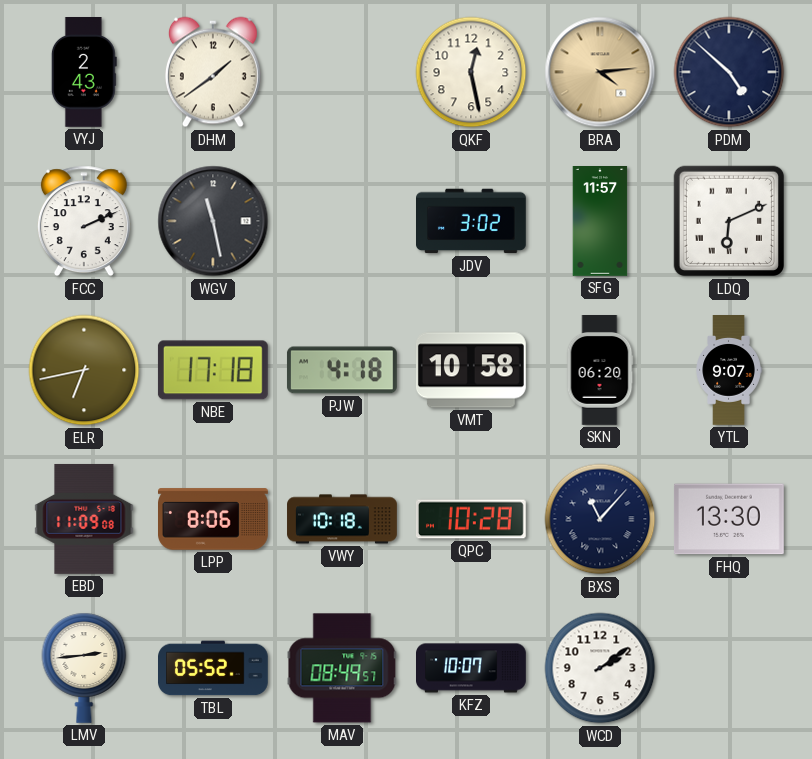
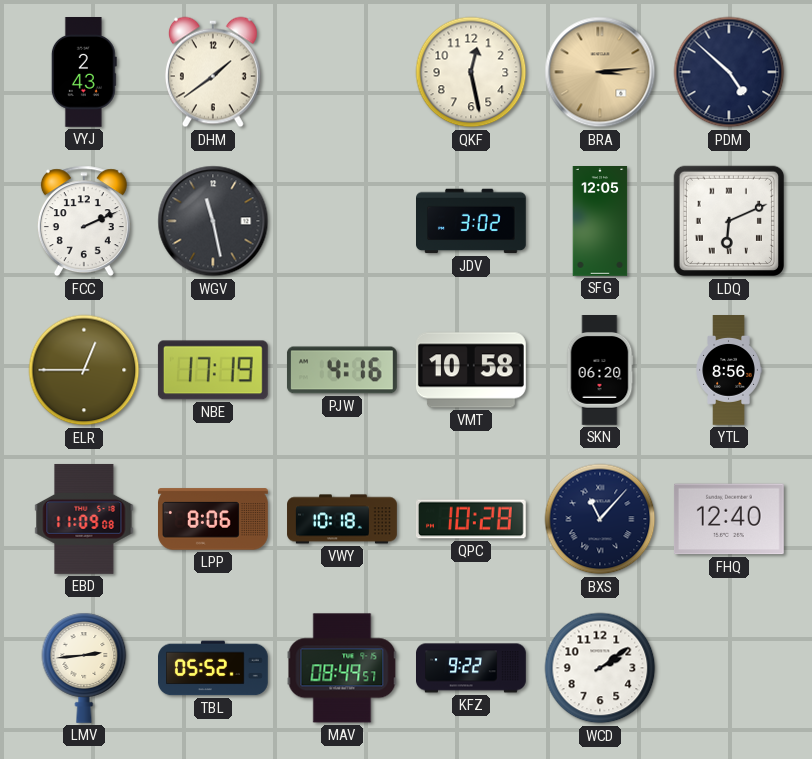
BRA: 4:14 -> 3:14
SFG: 11:57 -> 12:05
ELR: 6:43 -> 12:45
NBE: 17:18 -> 17:19
PJW: 4:18 -> 4:16
YTL: 9:07 -> 8:56
FHQ: 13:30 -> 12:40
KFZ: 10:07 -> 9:22
